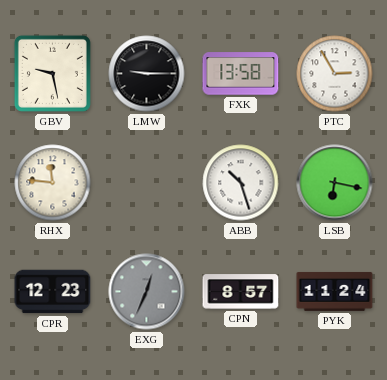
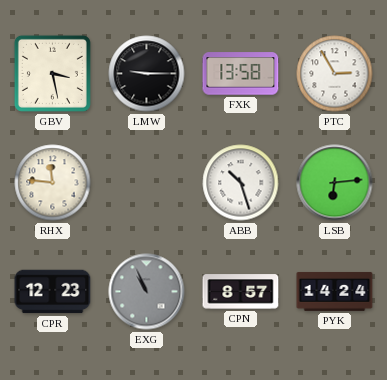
GBV: 9:28 -> 3:28
LSB: 6:17 -> 6:14
EXG: 12:34 -> 10:56
PYK: 11:24 -> 14:24
